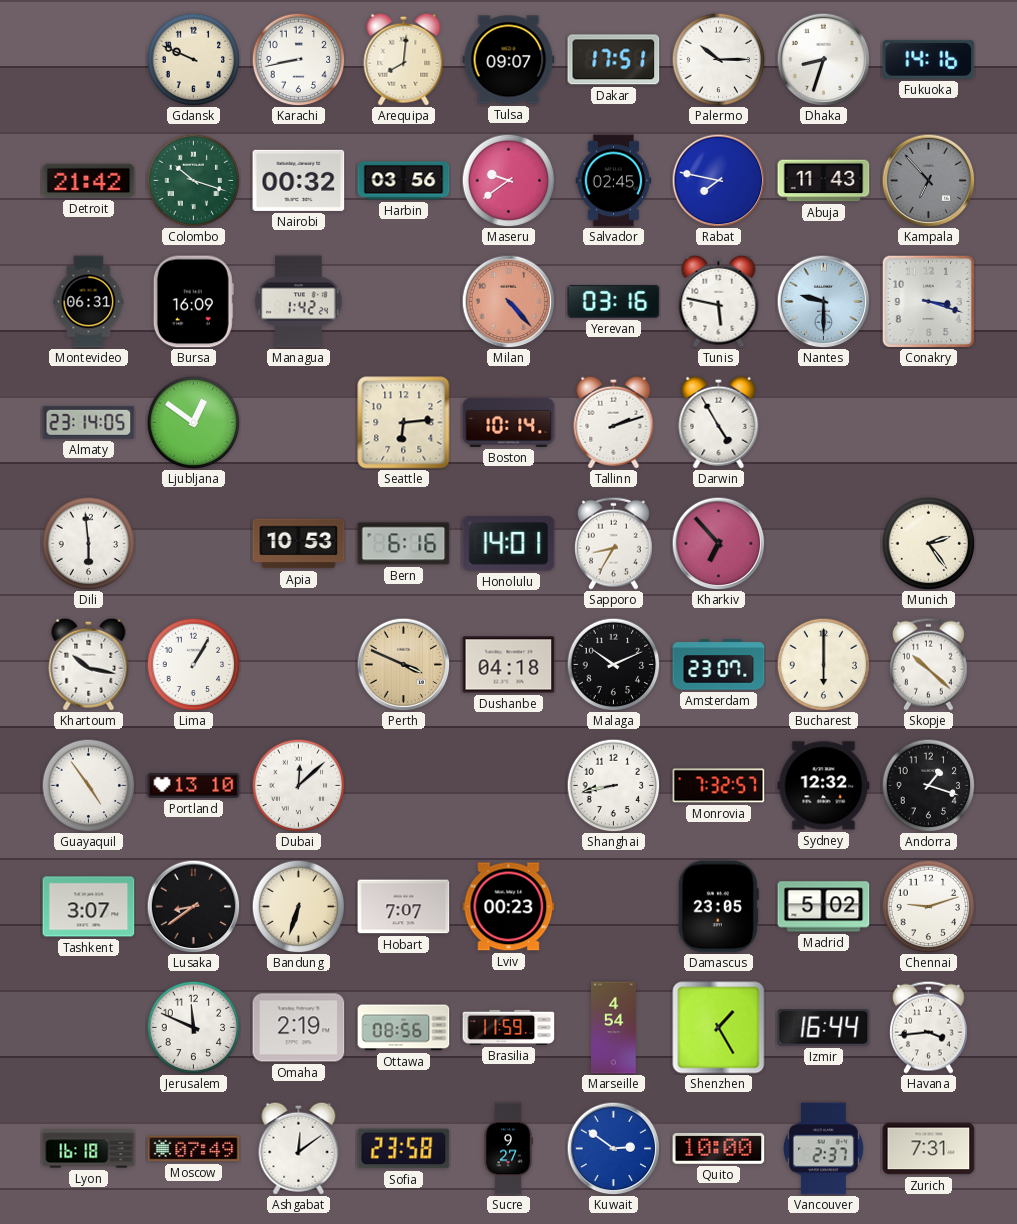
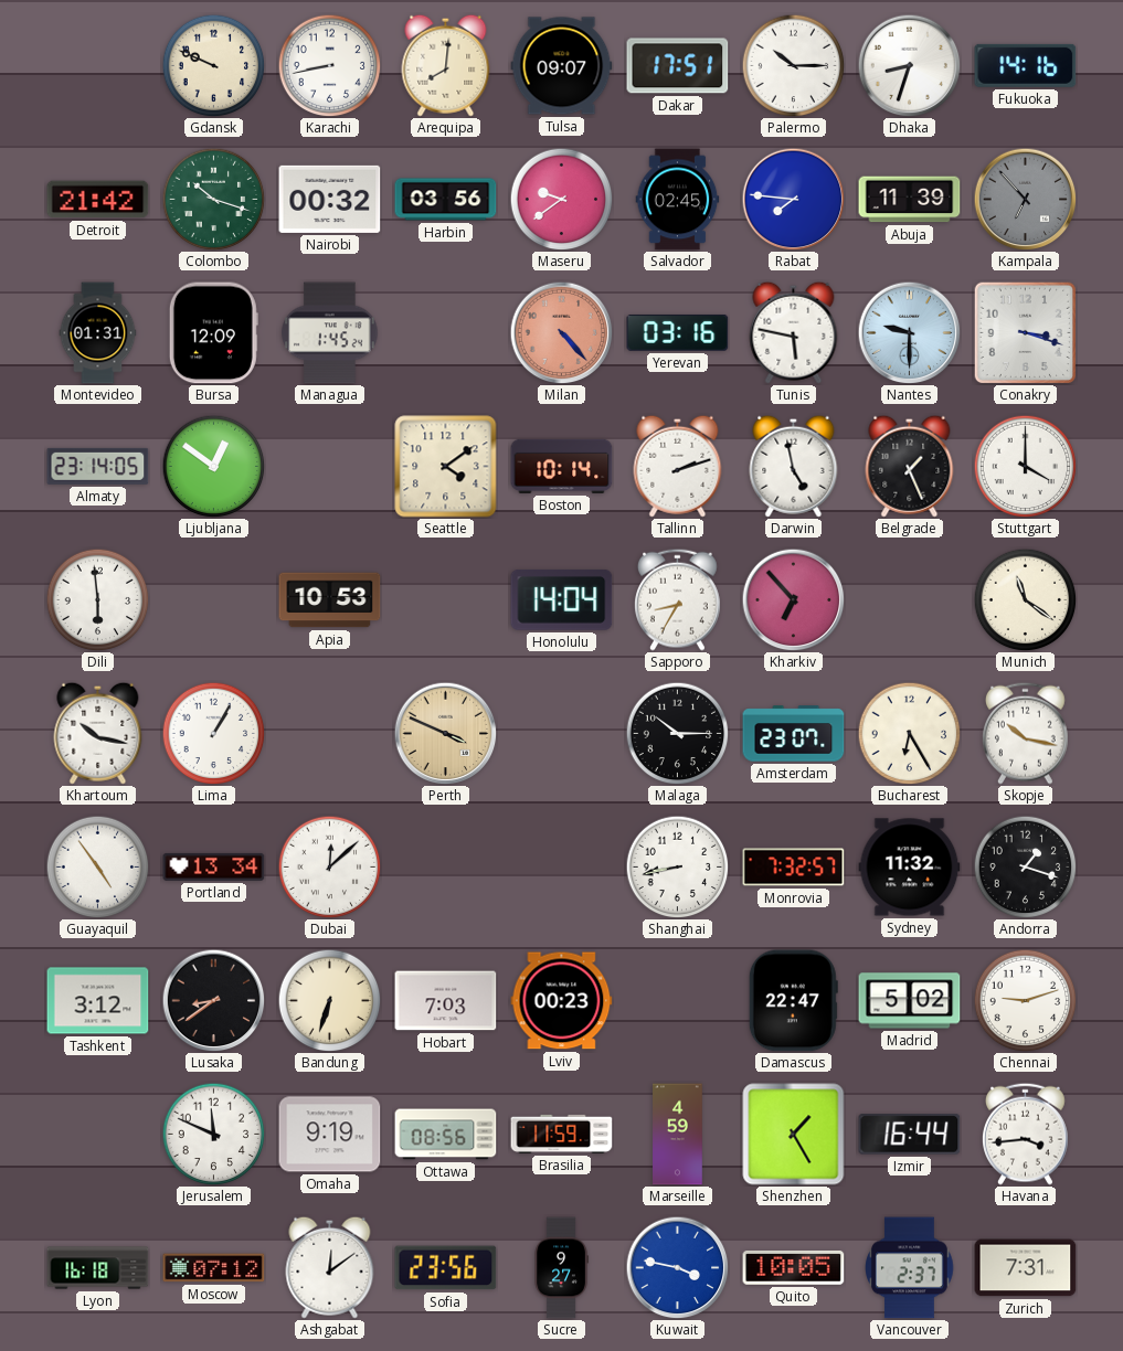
Rabat: 7:47 -> 7:46
Abuja: 11:43 -> 11:39
Montevideo: 06:31 -> 01:31
Bursa: 16:09 -> 12:09
Managua: 1:42 -> 1:45
Seattle: 6:14 -> 4:09
Darwin: 4:55 -> 4:58
Belgrade: none -> 1:26
Stuttgart: none -> 4:00
Bern: 6:16 -> none
Honolulu: 14:01 -> 14:04
Munich: 2:24 -> 11:21
Dushanbe: 04:18 -> none
Malaga: 10:11 -> 10:15
Bucharest: 6:00 -> 6:25
Skopje: 10:22 -> 10:17
Portland: 13:10 -> 13:34
Sydney: 12:32 -> 11:32
Tashkent: 3:07 -> 3:12
Hobart: 7:07 -> 7:03
Damascus: 23:05 -> 22:47
Omaha: 2:19 -> 9:19
Marseille: 4:54 -> 4:59
Moscow: 07:49 -> 07:12
Sofia: 23:58 -> 23:56
Kuwait: 2:51 -> 3:47
Quito: 10:00 -> 10:05
